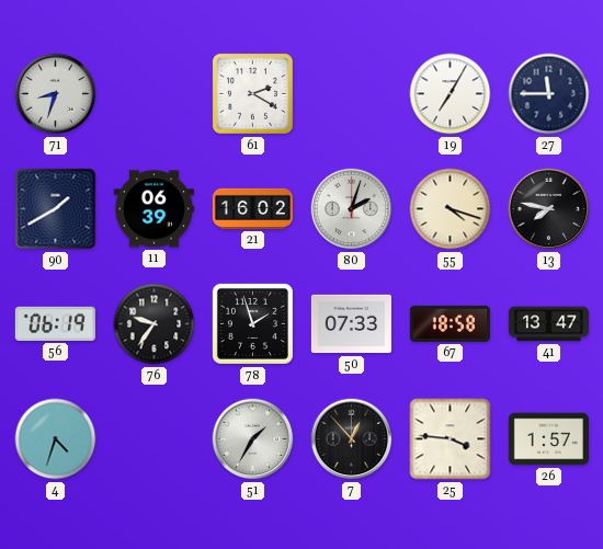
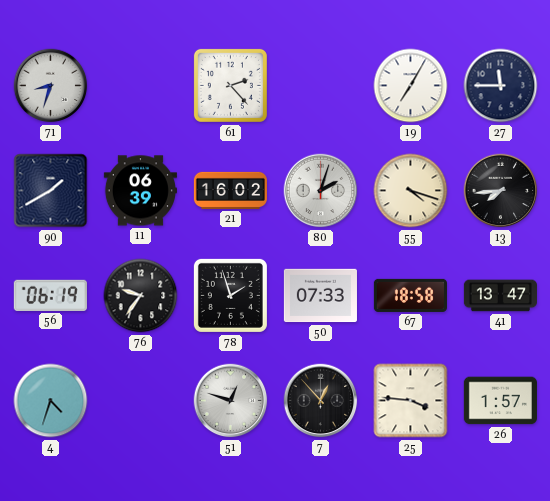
61: 2:20 -> 2:23
13: 7:47 -> 7:44
51: 1:35 -> 12:48
